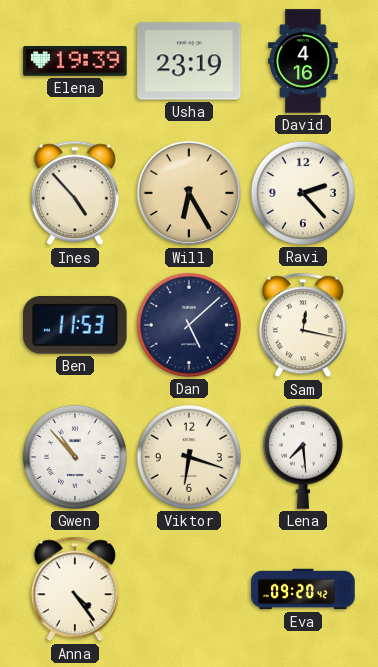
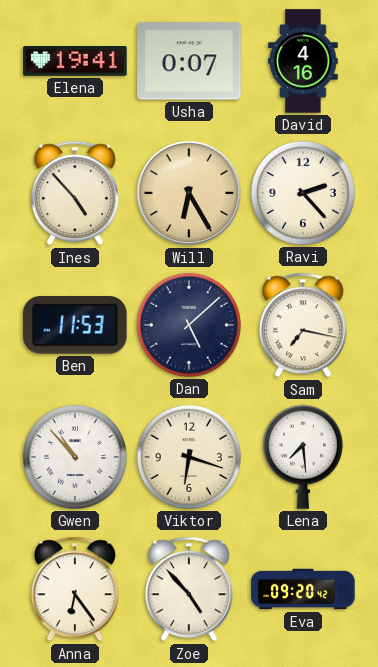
Elena: 19:39 -> 19:41
Usha: 23:19 -> 0:07
Sam: 12:17 -> 7:17
Anna: 4:24 -> 6:24
Zoe: none -> 4:53
